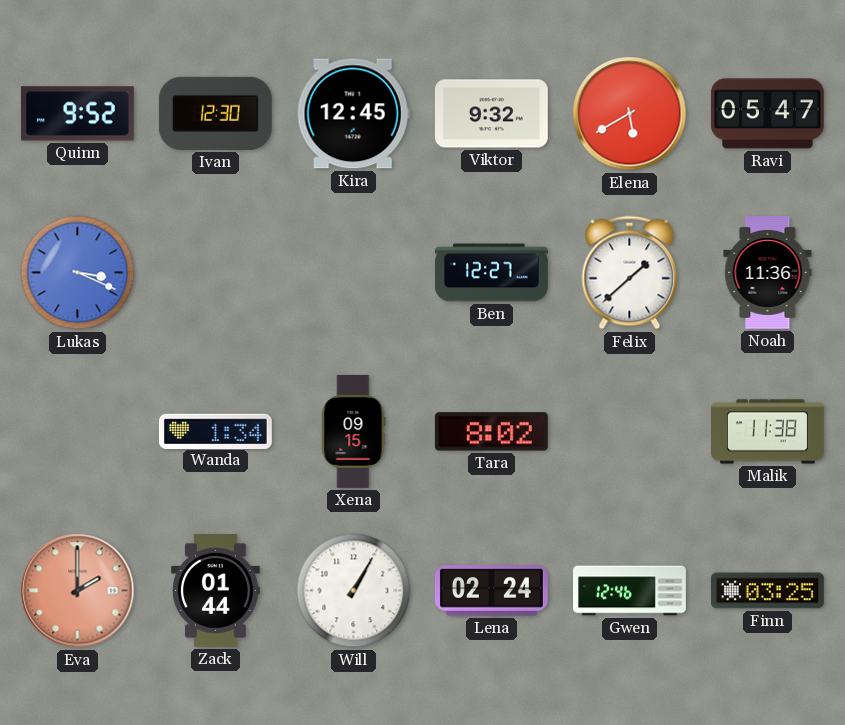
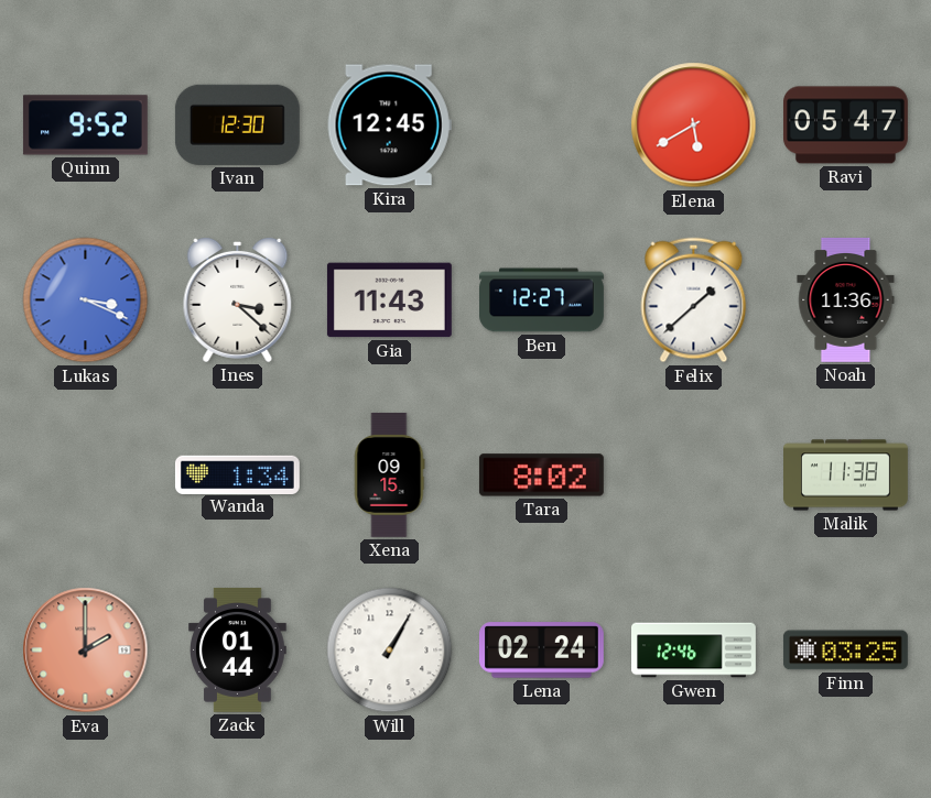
Viktor: 9:32 -> none
Ines: none -> 3:22
Gia: none -> 11:43
